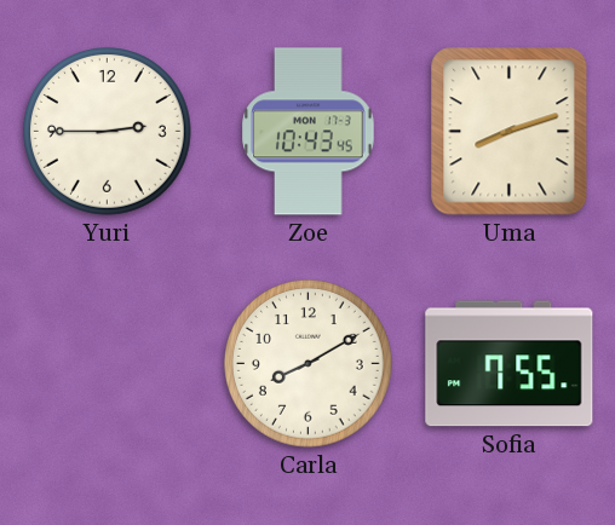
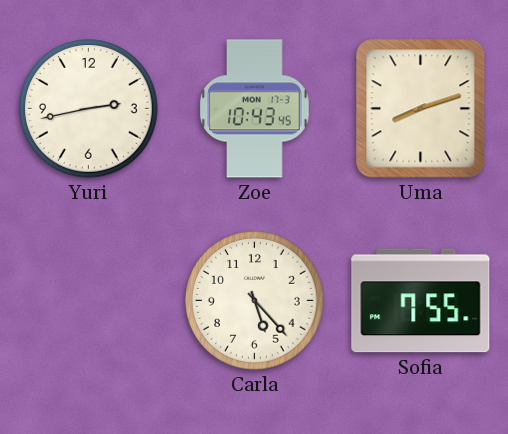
Yuri: 2:45 -> 2:43
Carla: 8:10 -> 5:23
